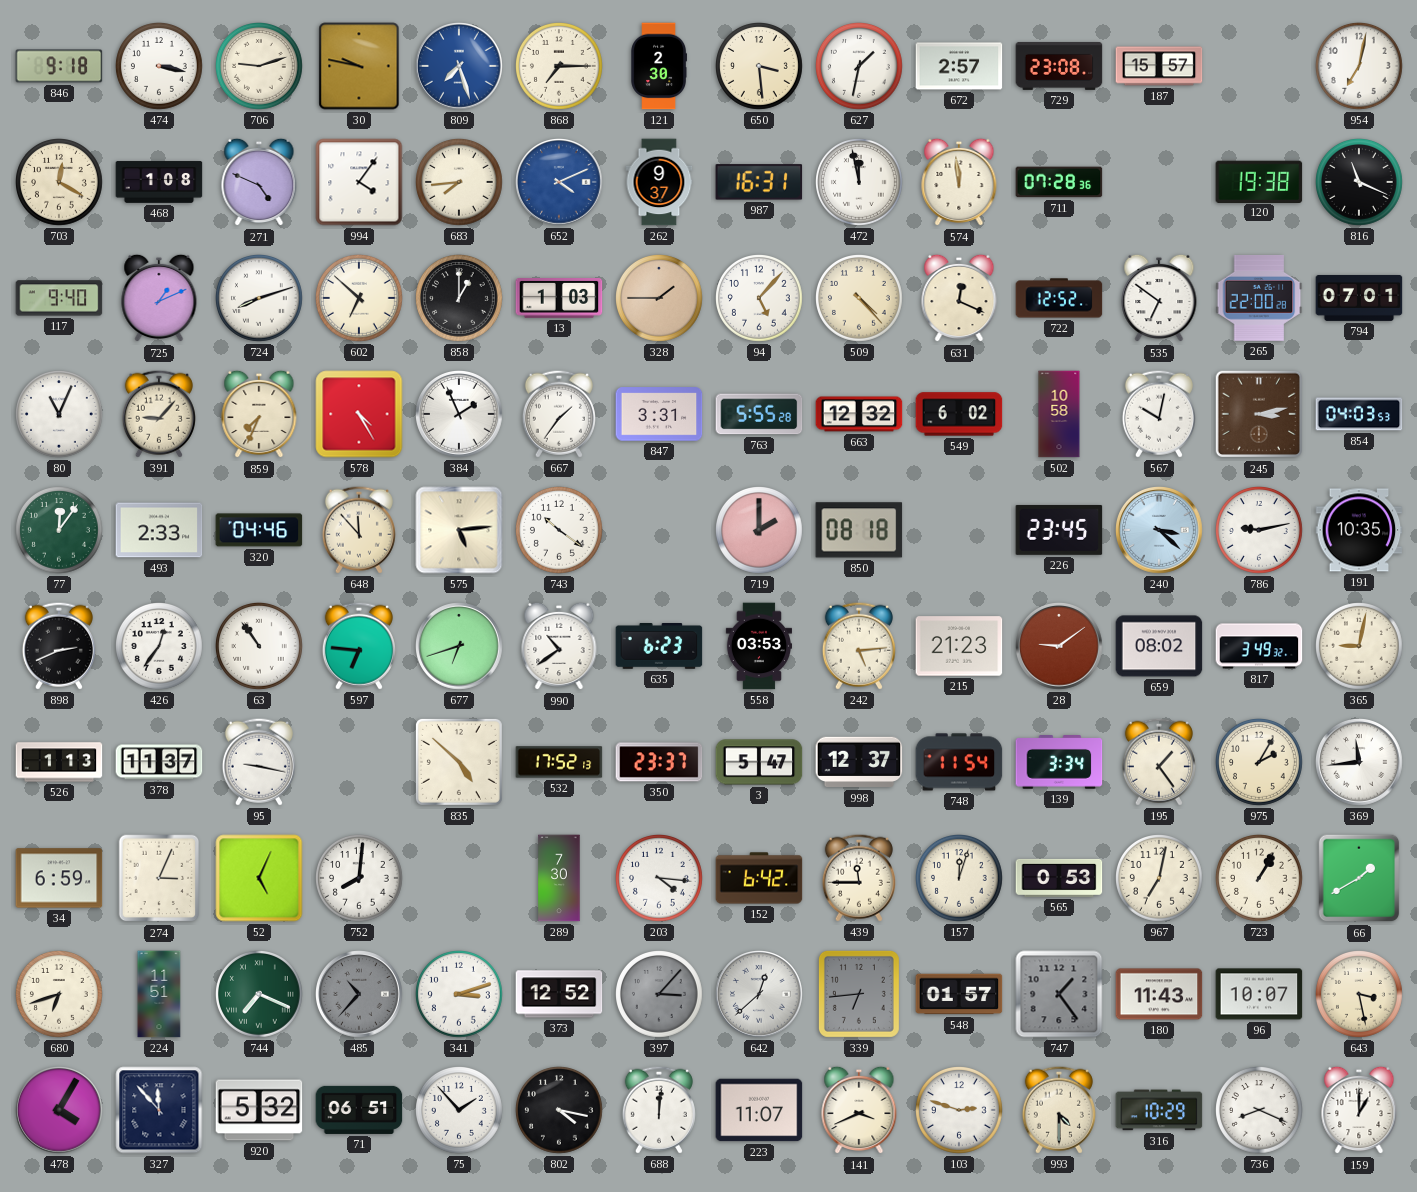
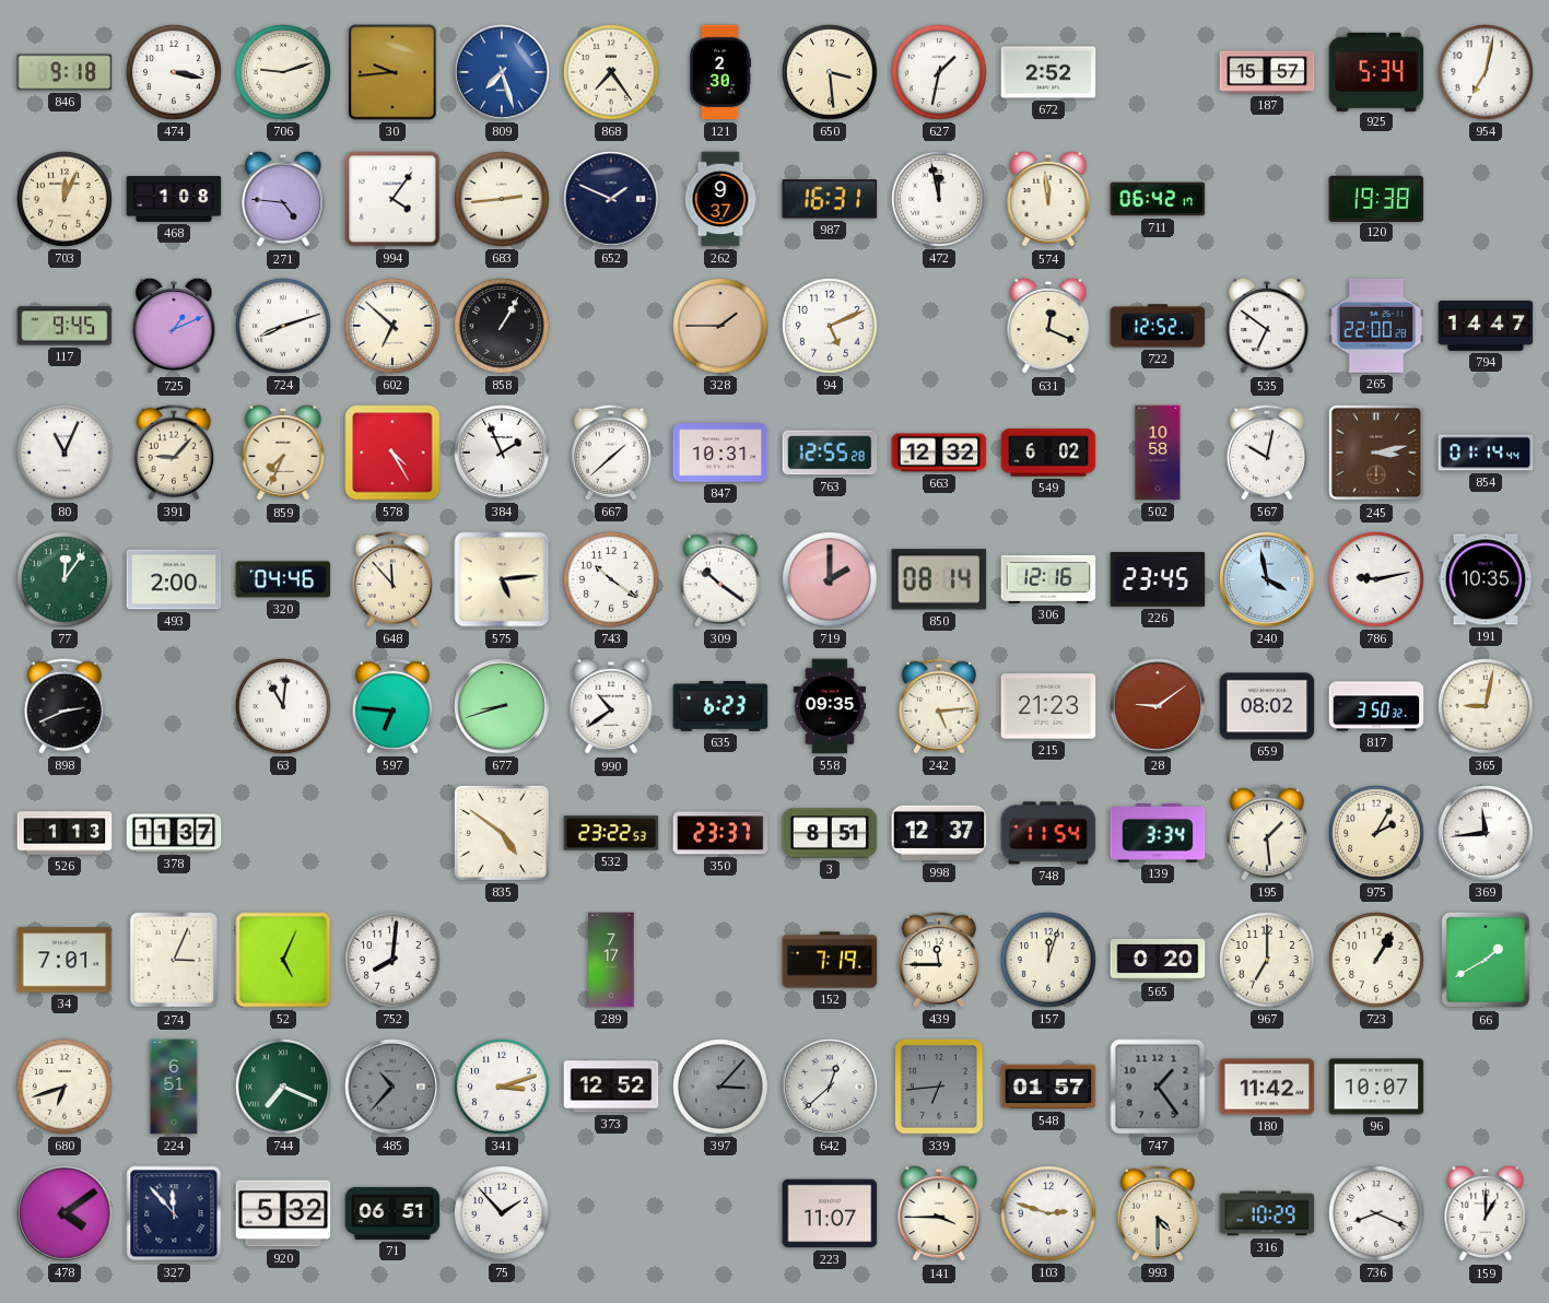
30: 9:47 -> 9:44
868: 7:15 -> 7:24
672: 2:57 -> 2:52
729: 23:08 -> none
925: none -> 5:34
703: 12:20 -> 12:04
271: 4:49 -> 4:46
683: 7:44 -> 2:44
652: 4:11 -> 1:49
652 dial: blue -> navy
711: 07:28 -> 06:42
816: 11:19 -> none
117: 9:40 -> 9:45
858: 1:00 -> 1:05
13: 1:03 -> none
94: 5:07 -> 5:11
509: 4:23 -> none
794: 07:01 -> 14:47
667: 1:36 -> 1:38
847: 3:31 -> 10:31
763: 5:55 -> 12:55
854: 04:03 -> 01:14
493: 2:33 -> 2:00
309: none -> 10:21
850: 08:18 -> 08:14
306: none -> 12:16
240: 3:22 -> 3:58
426: 12:36 -> none
63: 10:54 -> 11:01
677: 6:42 -> 8:42
558: 03:53 -> 09:35
817: 3:49 -> 3:50
95: 9:17 -> none
835: 4:52 -> 4:51
532: 17:52 -> 23:22
3: 5:47 -> 8:51
195: 1:24 -> 1:29
34: 6:59 -> 7:01
289: 7:30 -> 7:17
203: 4:16 -> none
152: 6:42 -> 7:19
565: 0:53 -> 0:20
967: 7:02 -> 7:00
224: 11:51 -> 6:51
180: 11:43 -> 11:42
643: 3:28 -> none
478: 4:05 -> 4:09
802: 4:17 -> none
688: 12:01 -> none
141: 3:41 -> 3:45
